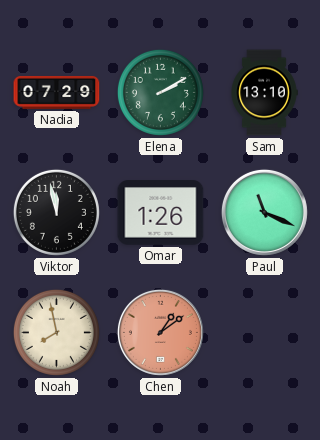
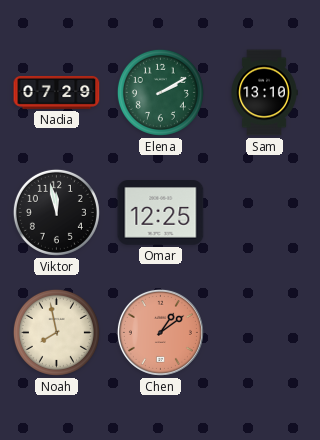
Omar: 1:26 -> 12:25
Paul: 11:19 -> none
